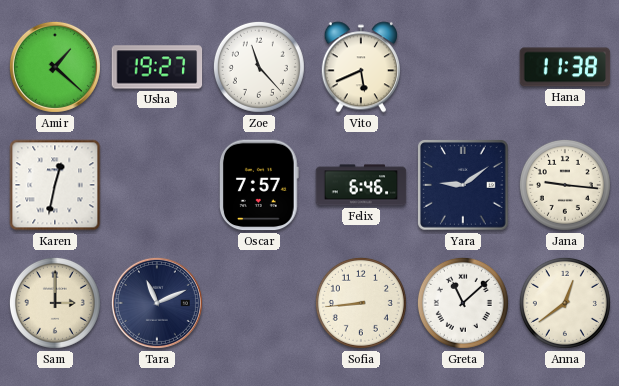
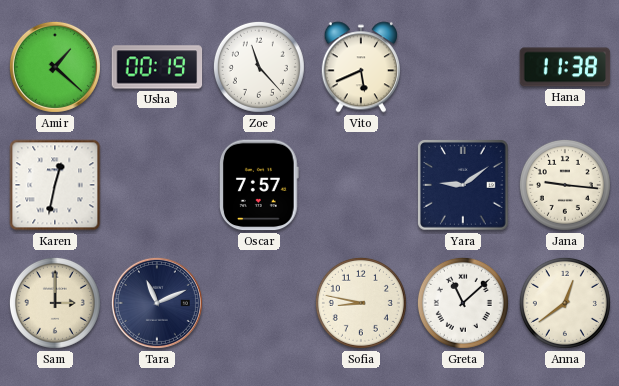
Usha: 19:27 -> 00:19
Felix: 6:46 -> none
Sofia: 8:44 -> 8:47
